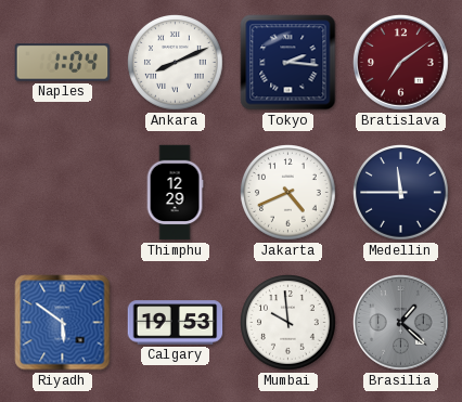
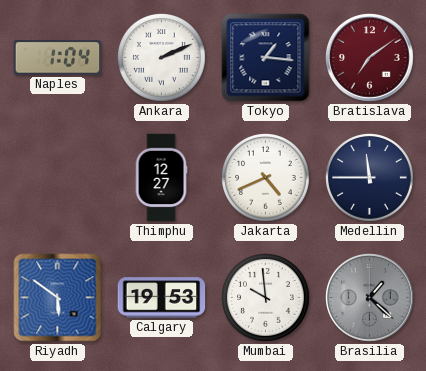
Ankara: 8:11 -> 2:11
Tokyo: 2:16 -> 1:16
Thimphu: 12:29 -> 12:27
